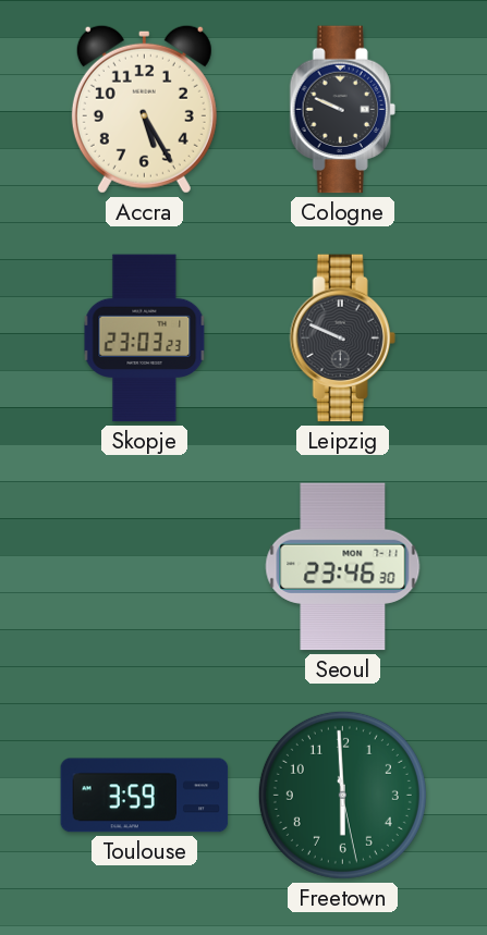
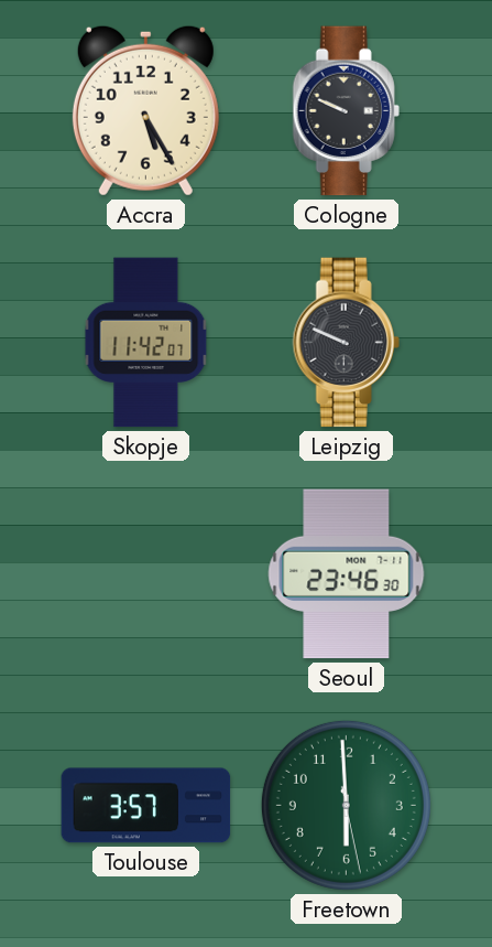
Skopje: 23:03 -> 11:42
Toulouse: 3:59 -> 3:57
